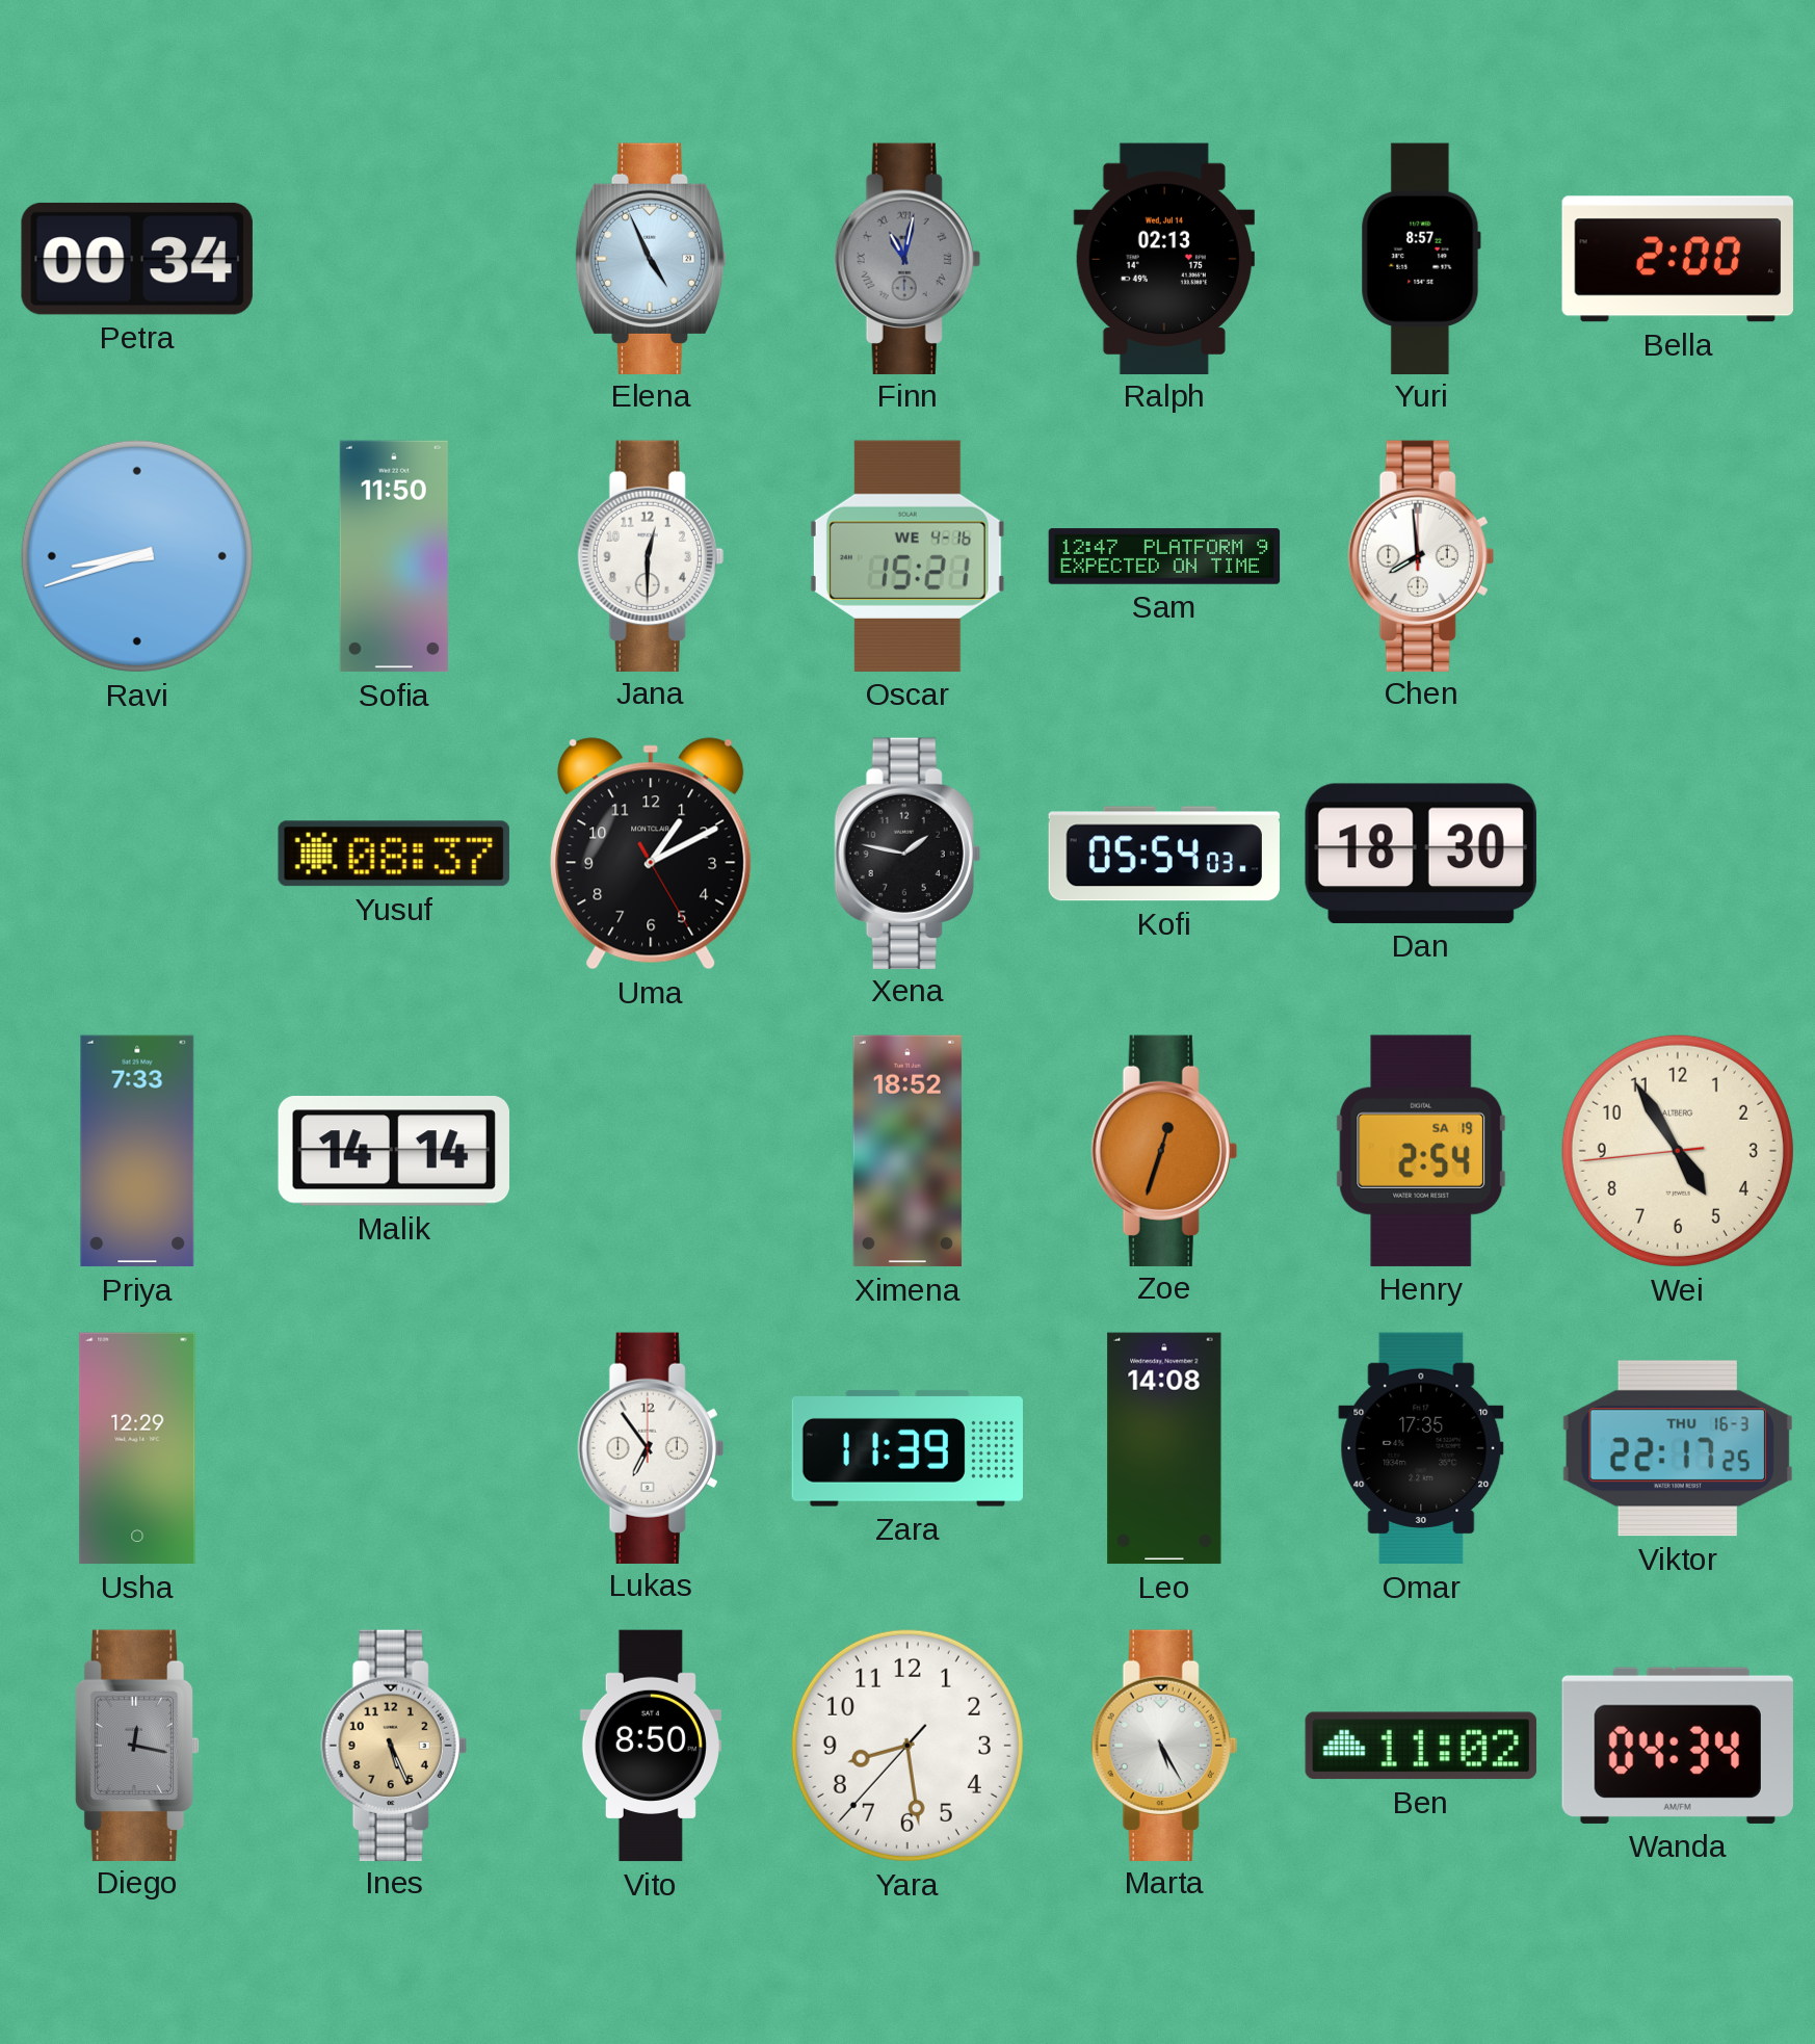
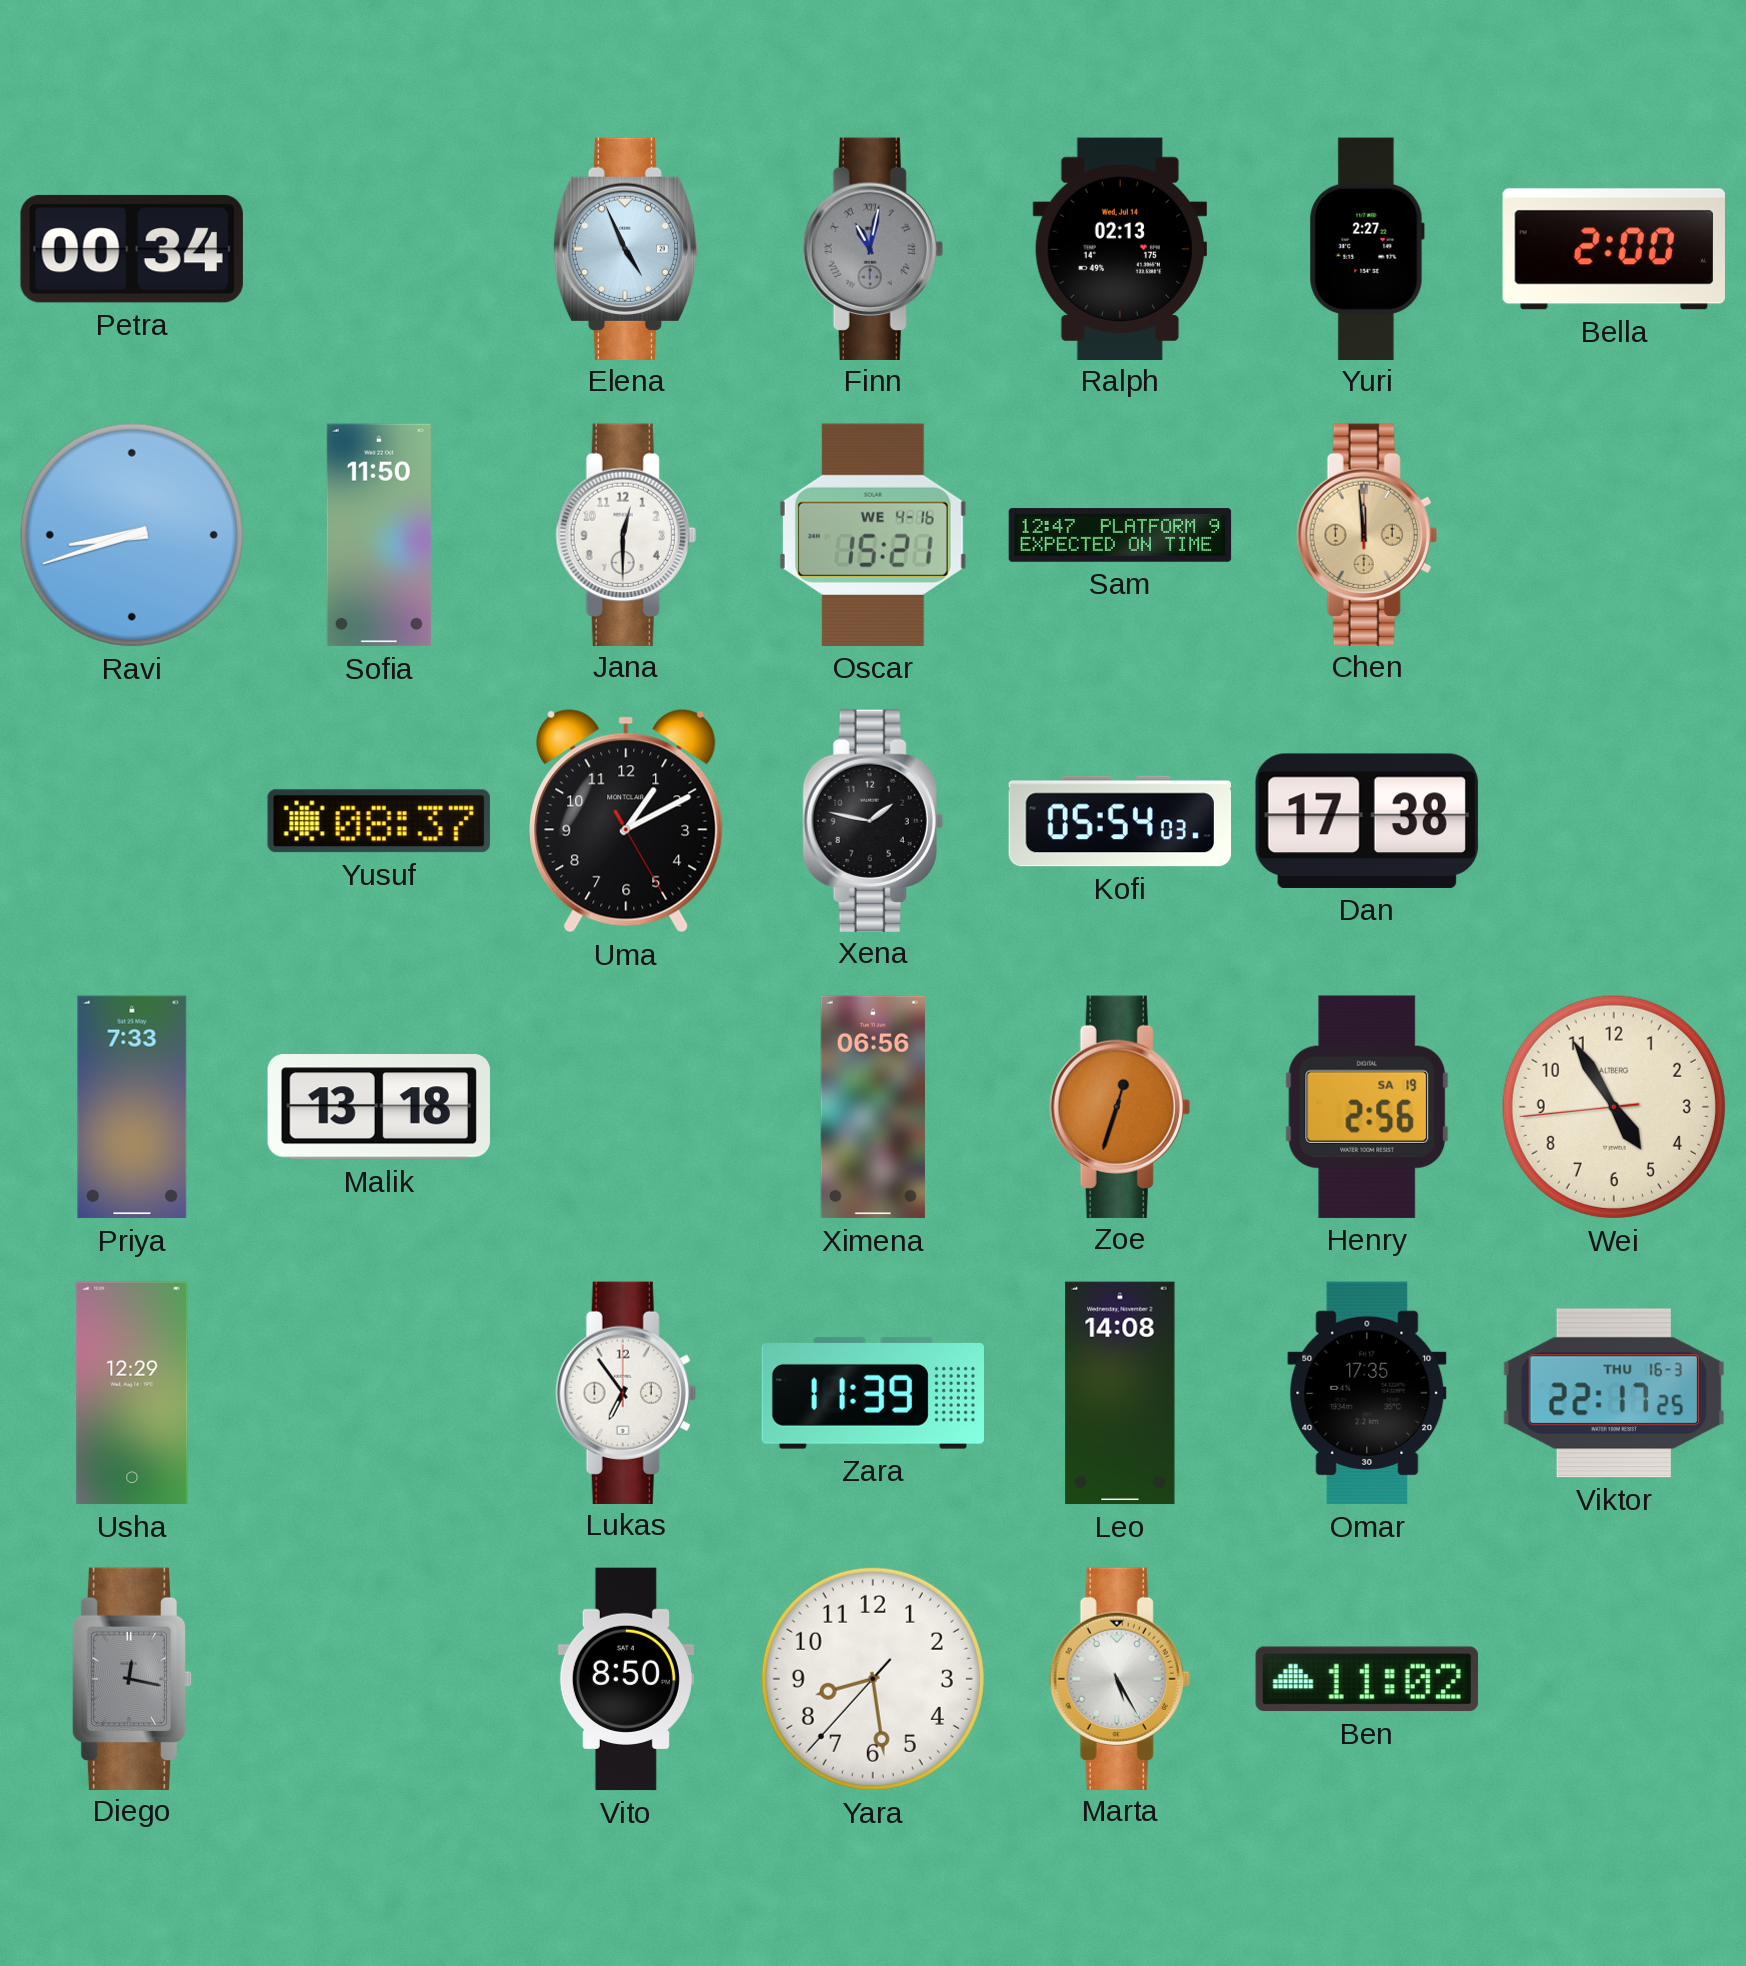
Yuri: 8:57 -> 2:27
Chen: 7:59 -> 11:59
Chen dial: white -> champagne
Dan: 18:30 -> 17:38
Malik: 14:14 -> 13:18
Ximena: 18:52 -> 06:56
Henry: 2:54 -> 2:56
Ines: 5:26 -> none
Wanda: 04:34 -> none
